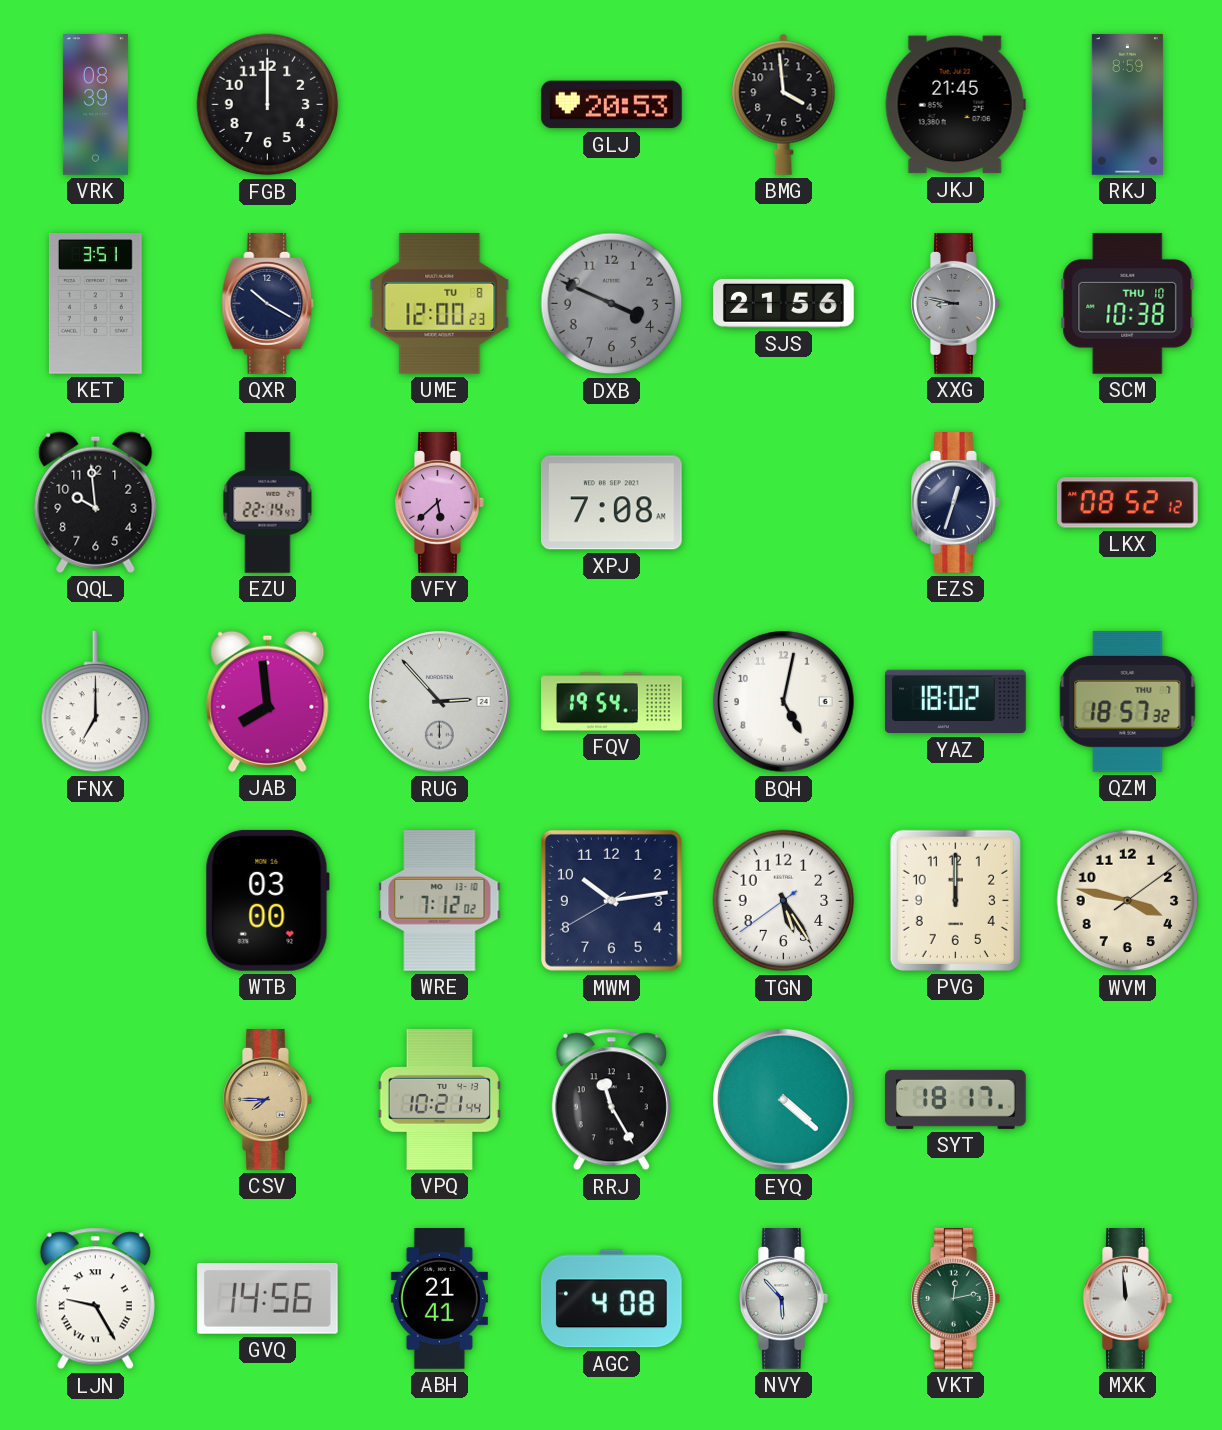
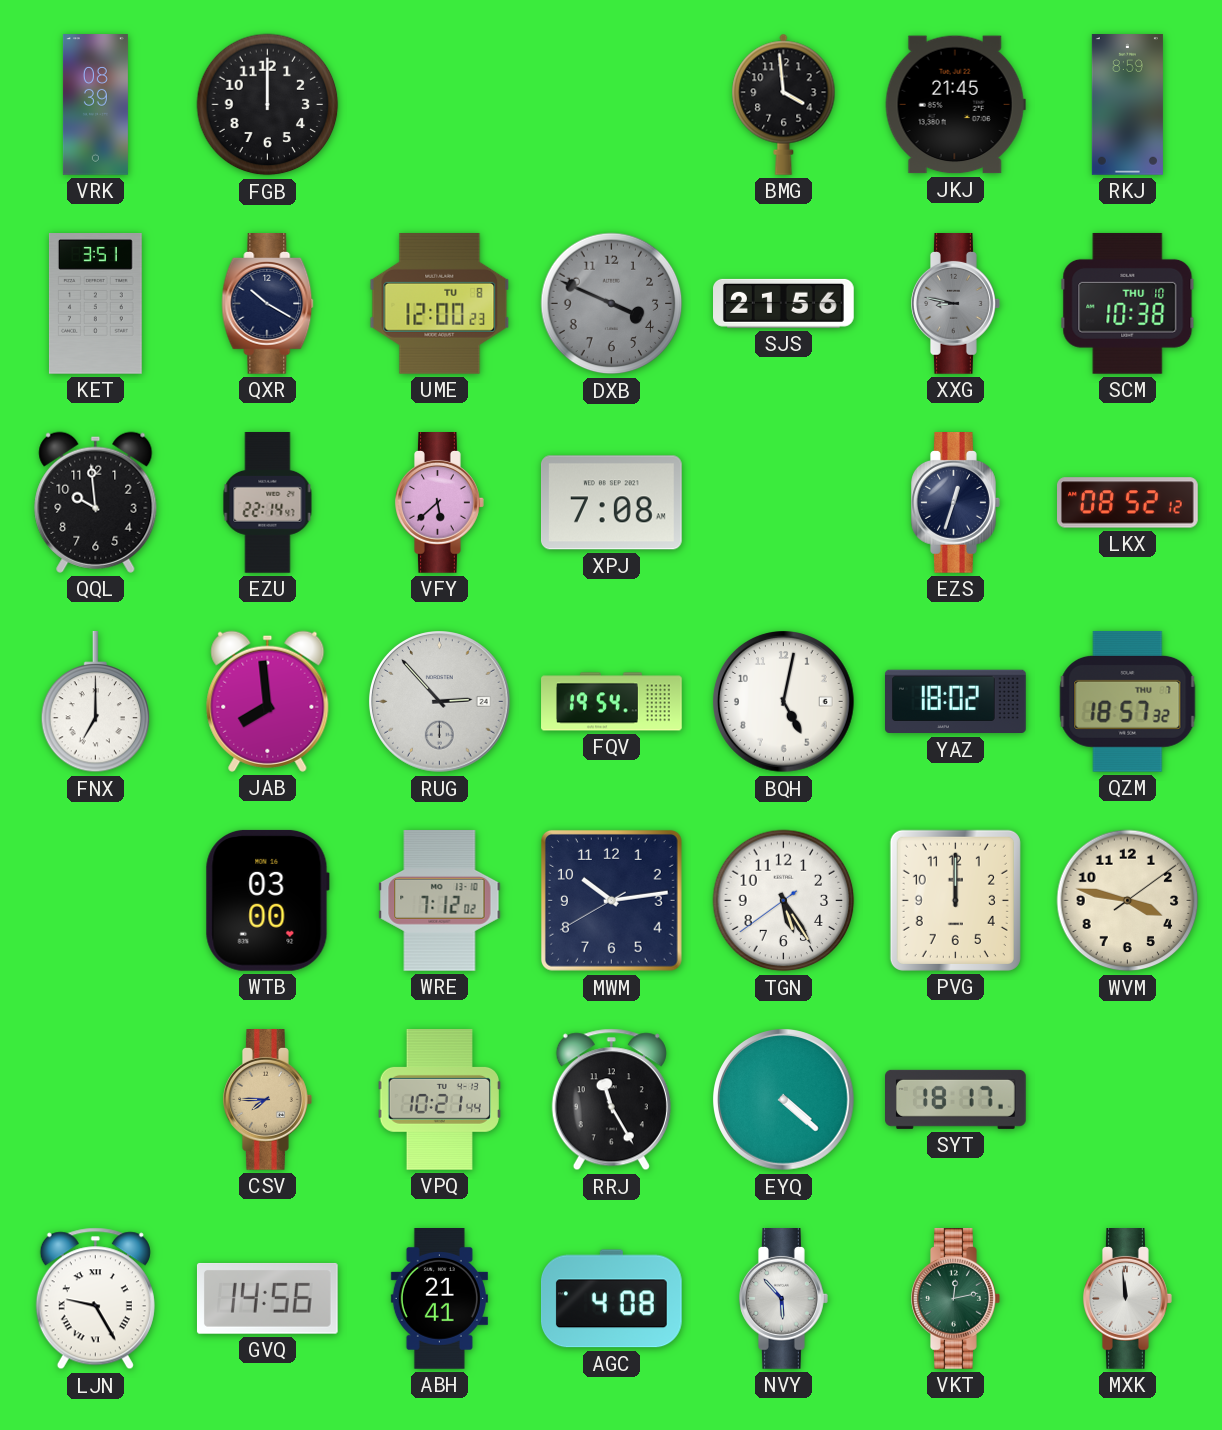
GLJ: 20:53 -> none
